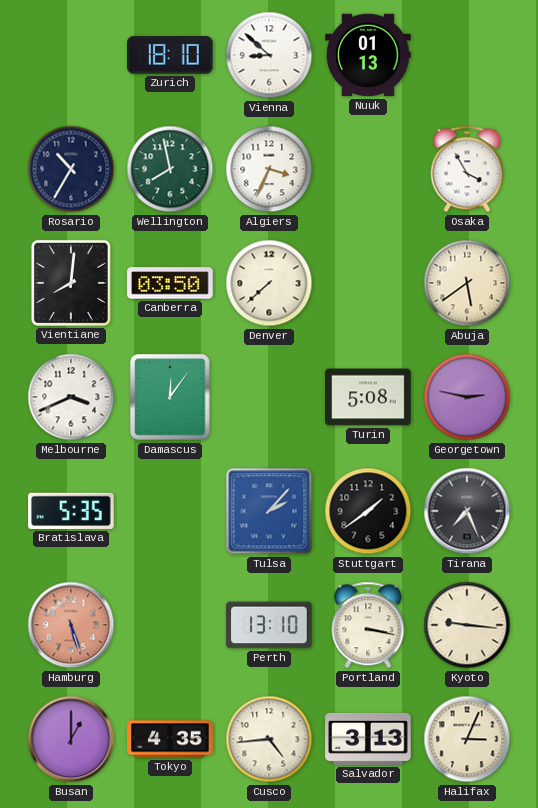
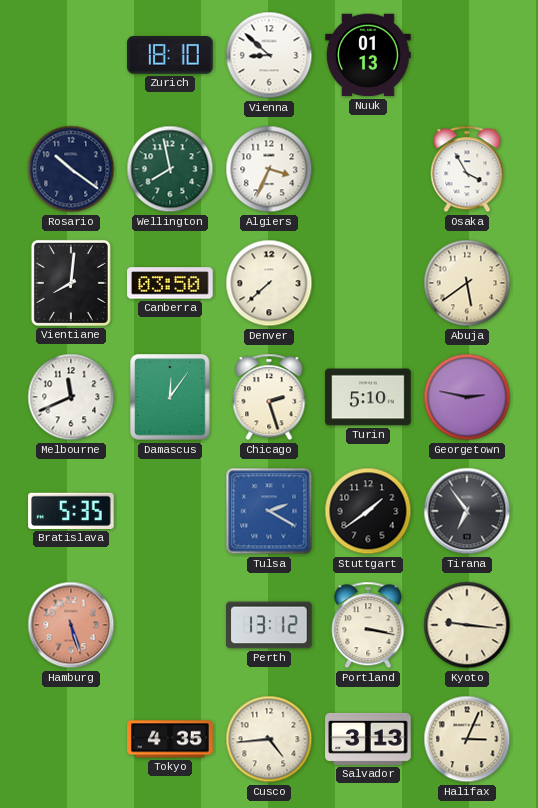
Rosario: 10:35 -> 10:21
Melbourne: 3:41 -> 11:41
Chicago: none -> 2:27
Turin: 5:08 -> 5:10
Tulsa: 2:07 -> 2:20
Tirana: 7:26 -> 6:54
Perth: 13:10 -> 13:12
Busan: 1:00 -> none
